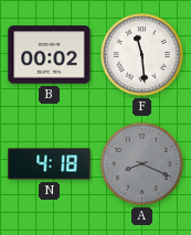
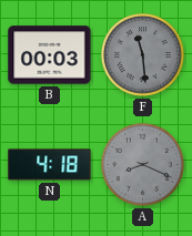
B: 00:02 -> 00:03
F dial: white -> grey
